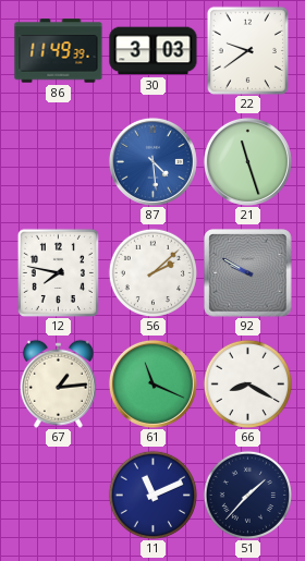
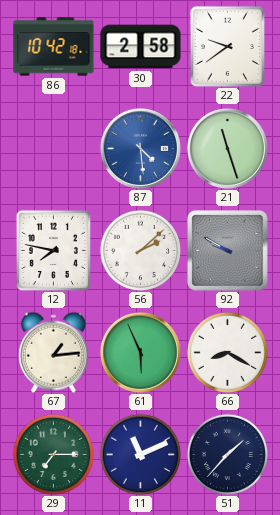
86: 11:49 -> 10:42
30: 3:03 -> 2:58
61: 11:19 -> 5:56
29: none -> 7:15
